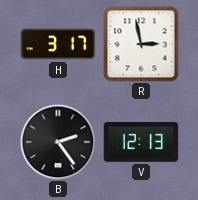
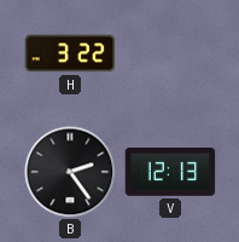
H: 3:17 -> 3:22
R: 2:58 -> none
